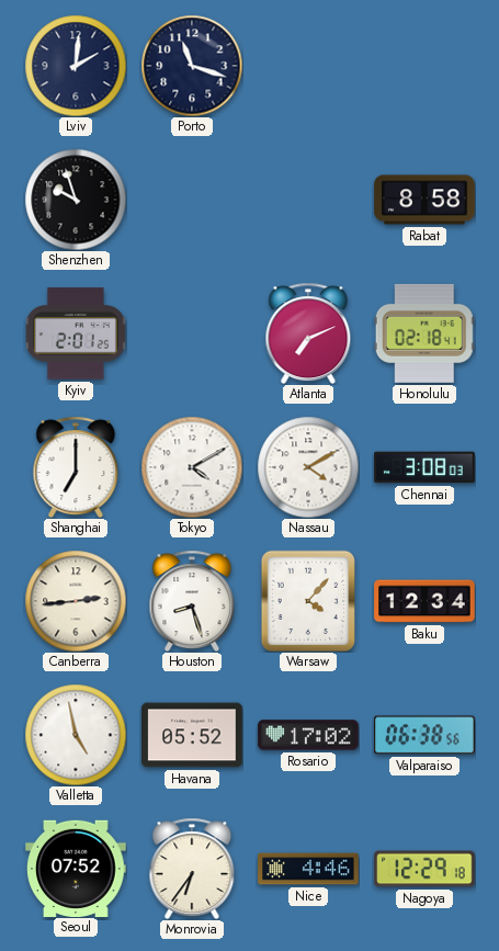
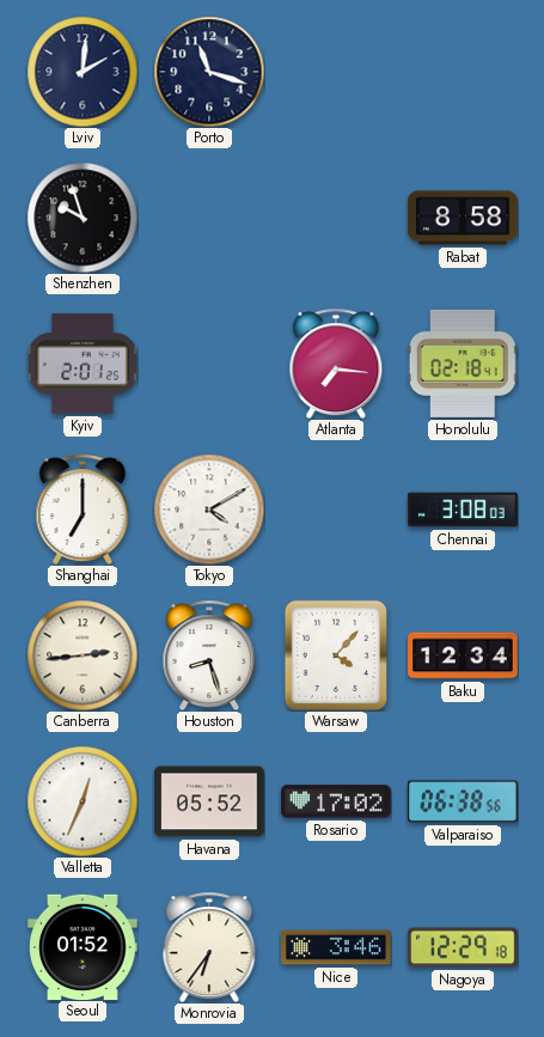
Atlanta: 7:11 -> 7:16
Nassau: 4:10 -> none
Valletta: 4:58 -> 12:34
Seoul: 07:52 -> 01:52
Nice: 4:46 -> 3:46
